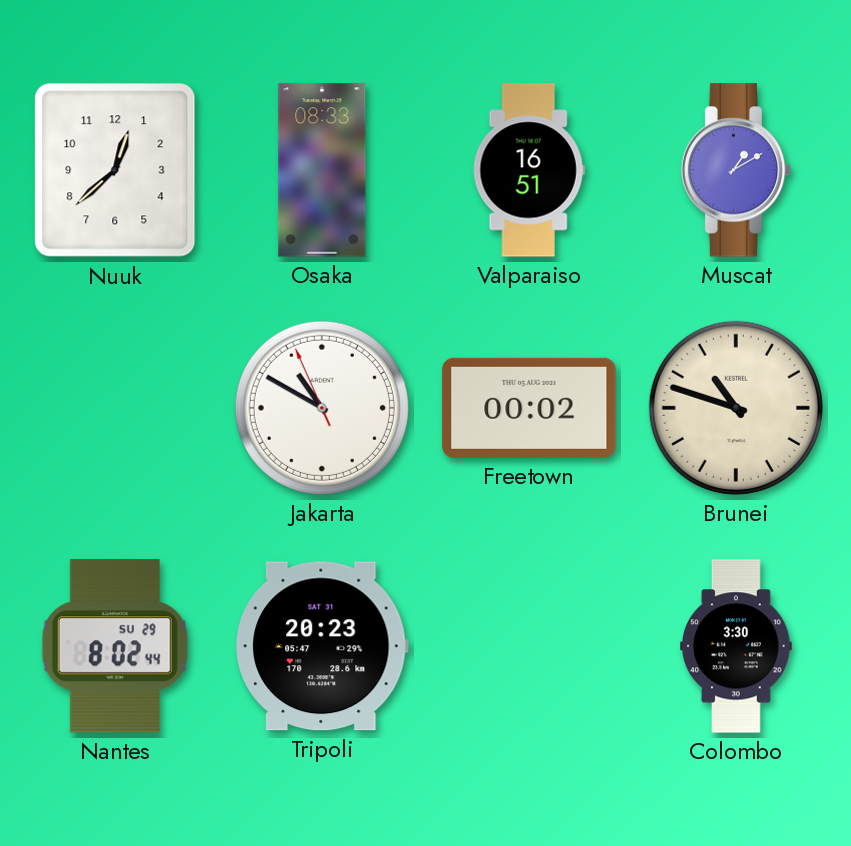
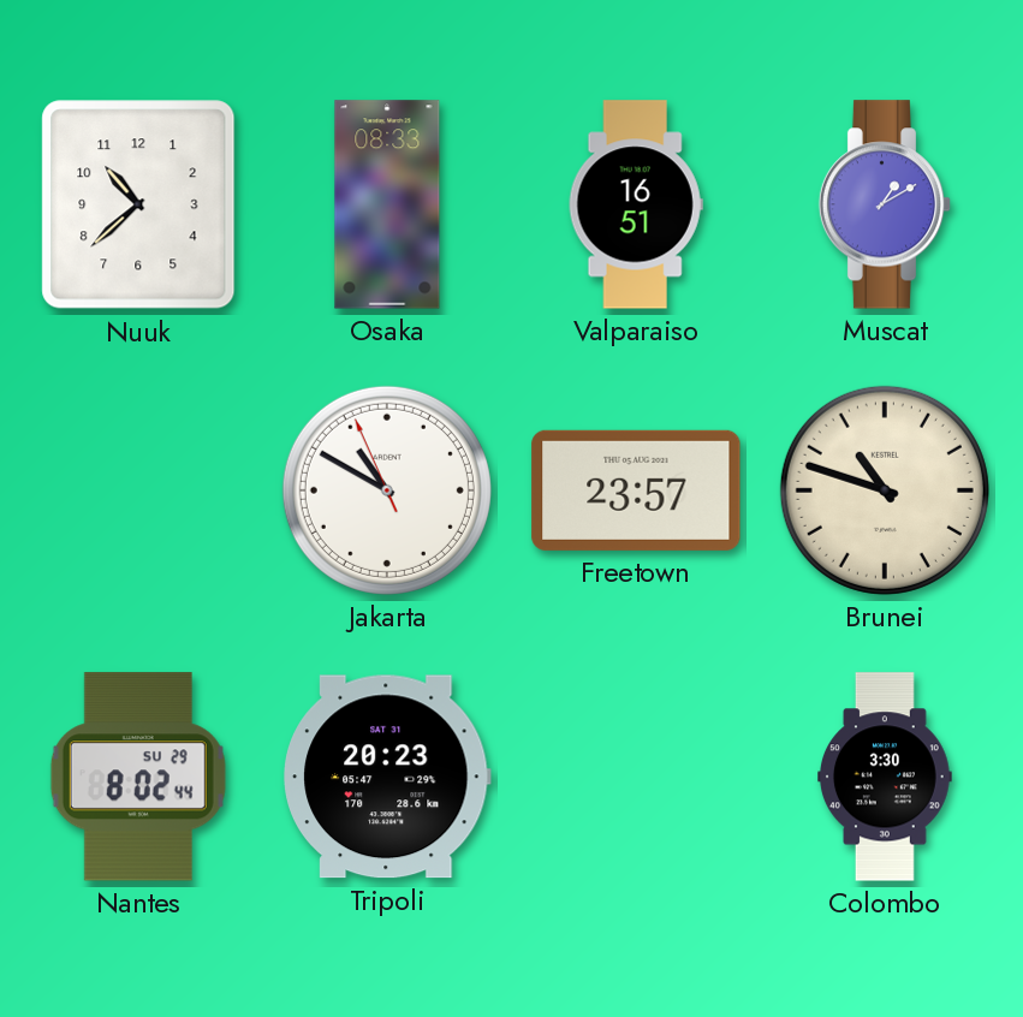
Nuuk: 12:38 -> 10:38
Freetown: 00:02 -> 23:57
